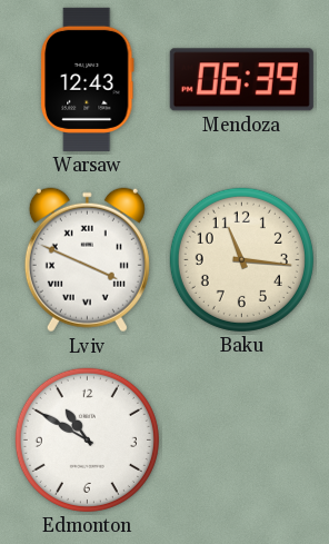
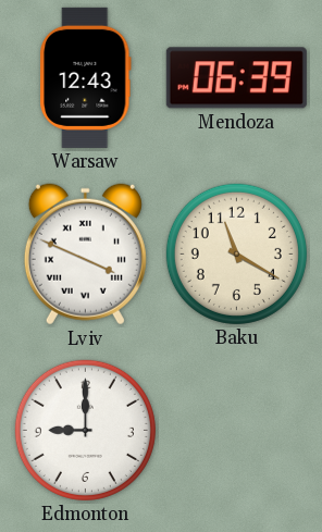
Baku: 11:16 -> 11:20
Edmonton: 10:50 -> 9:00
